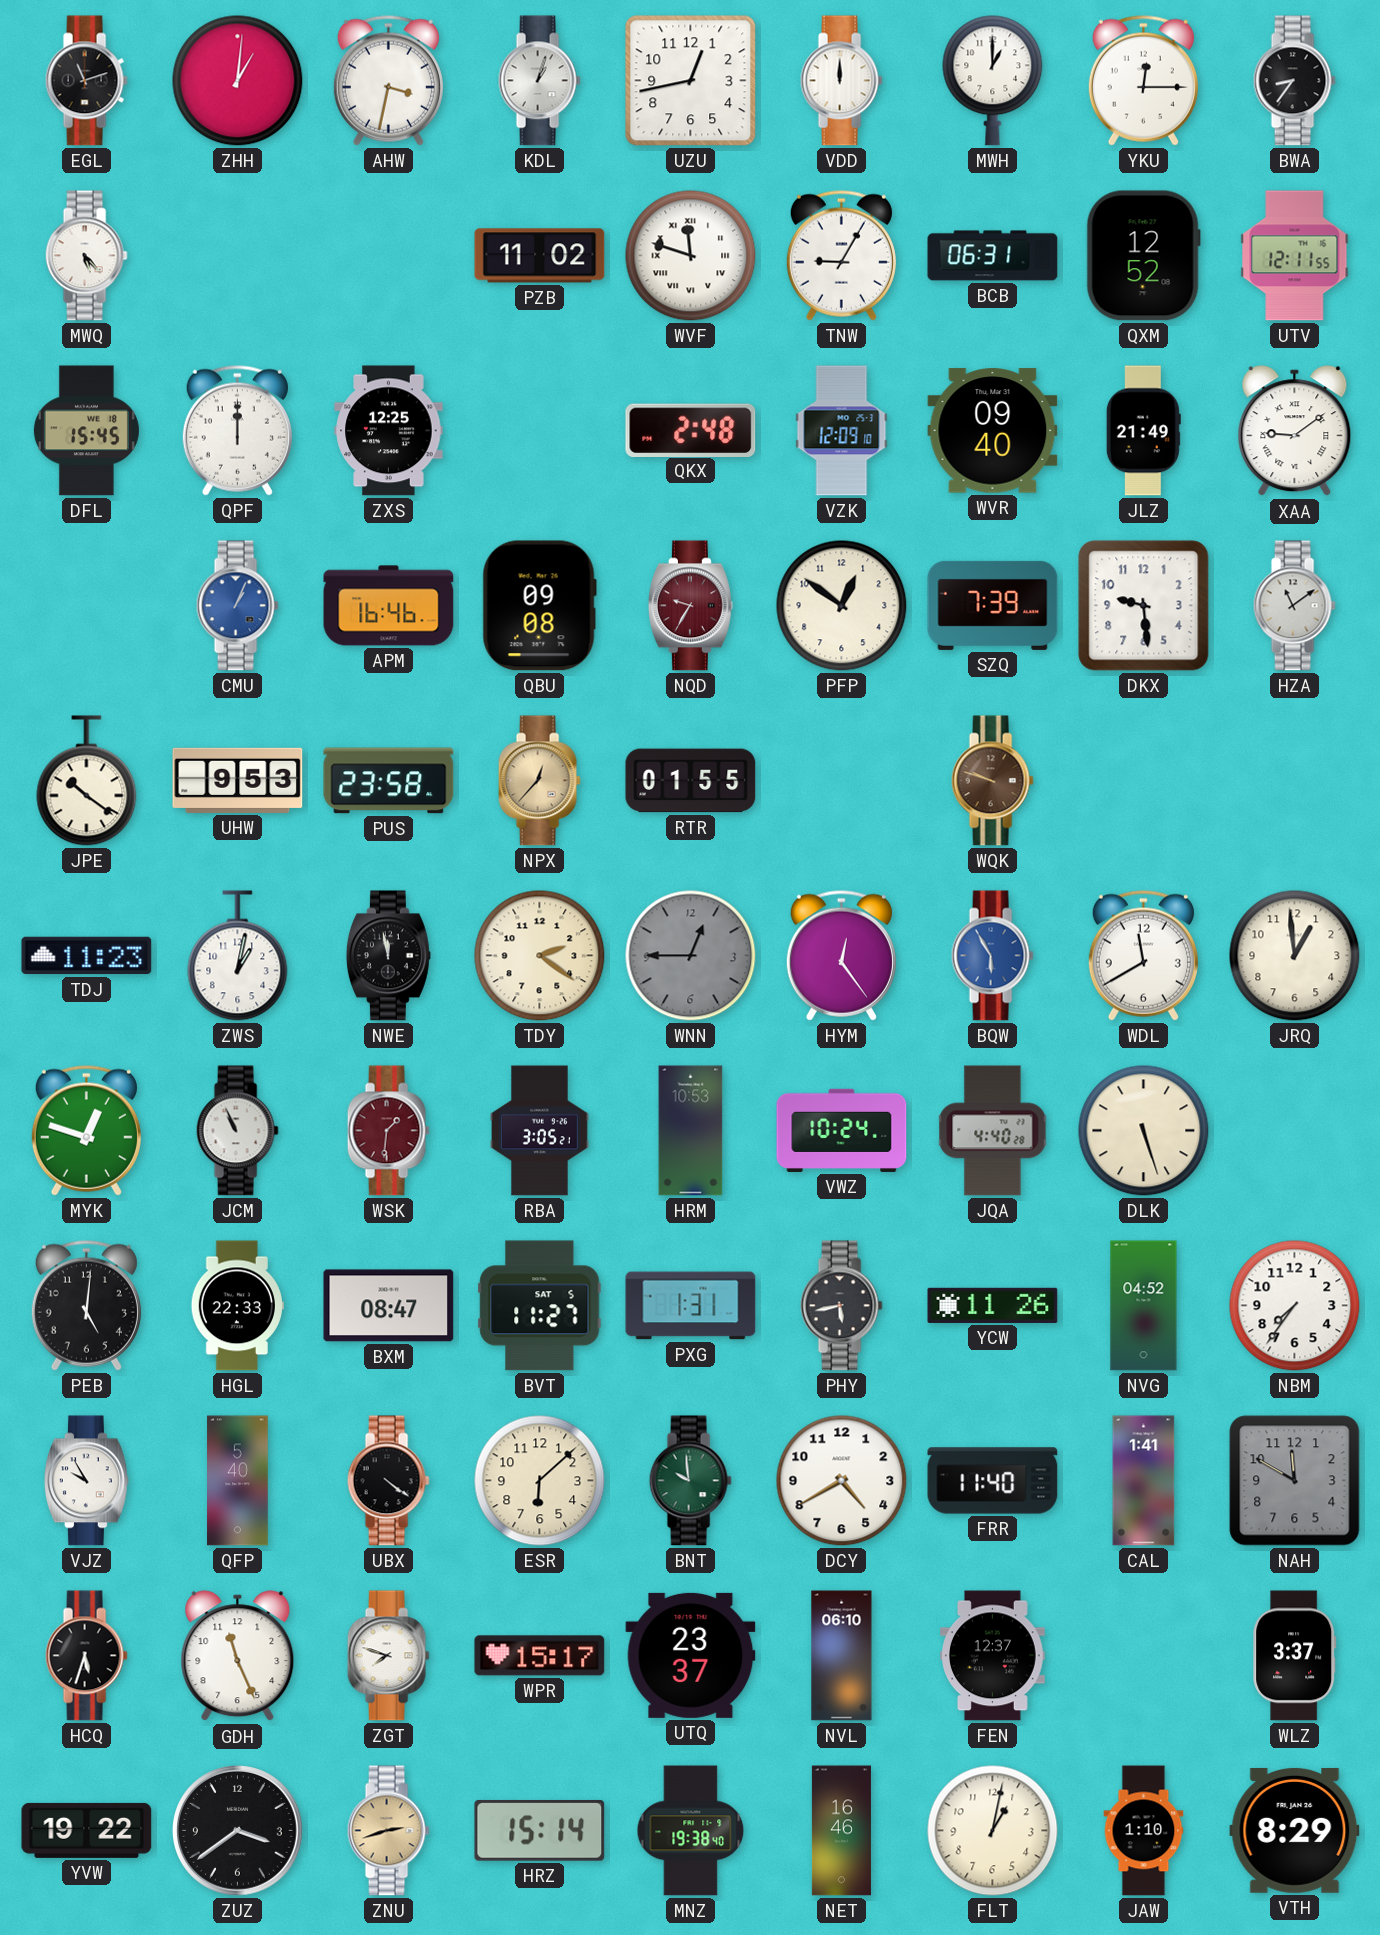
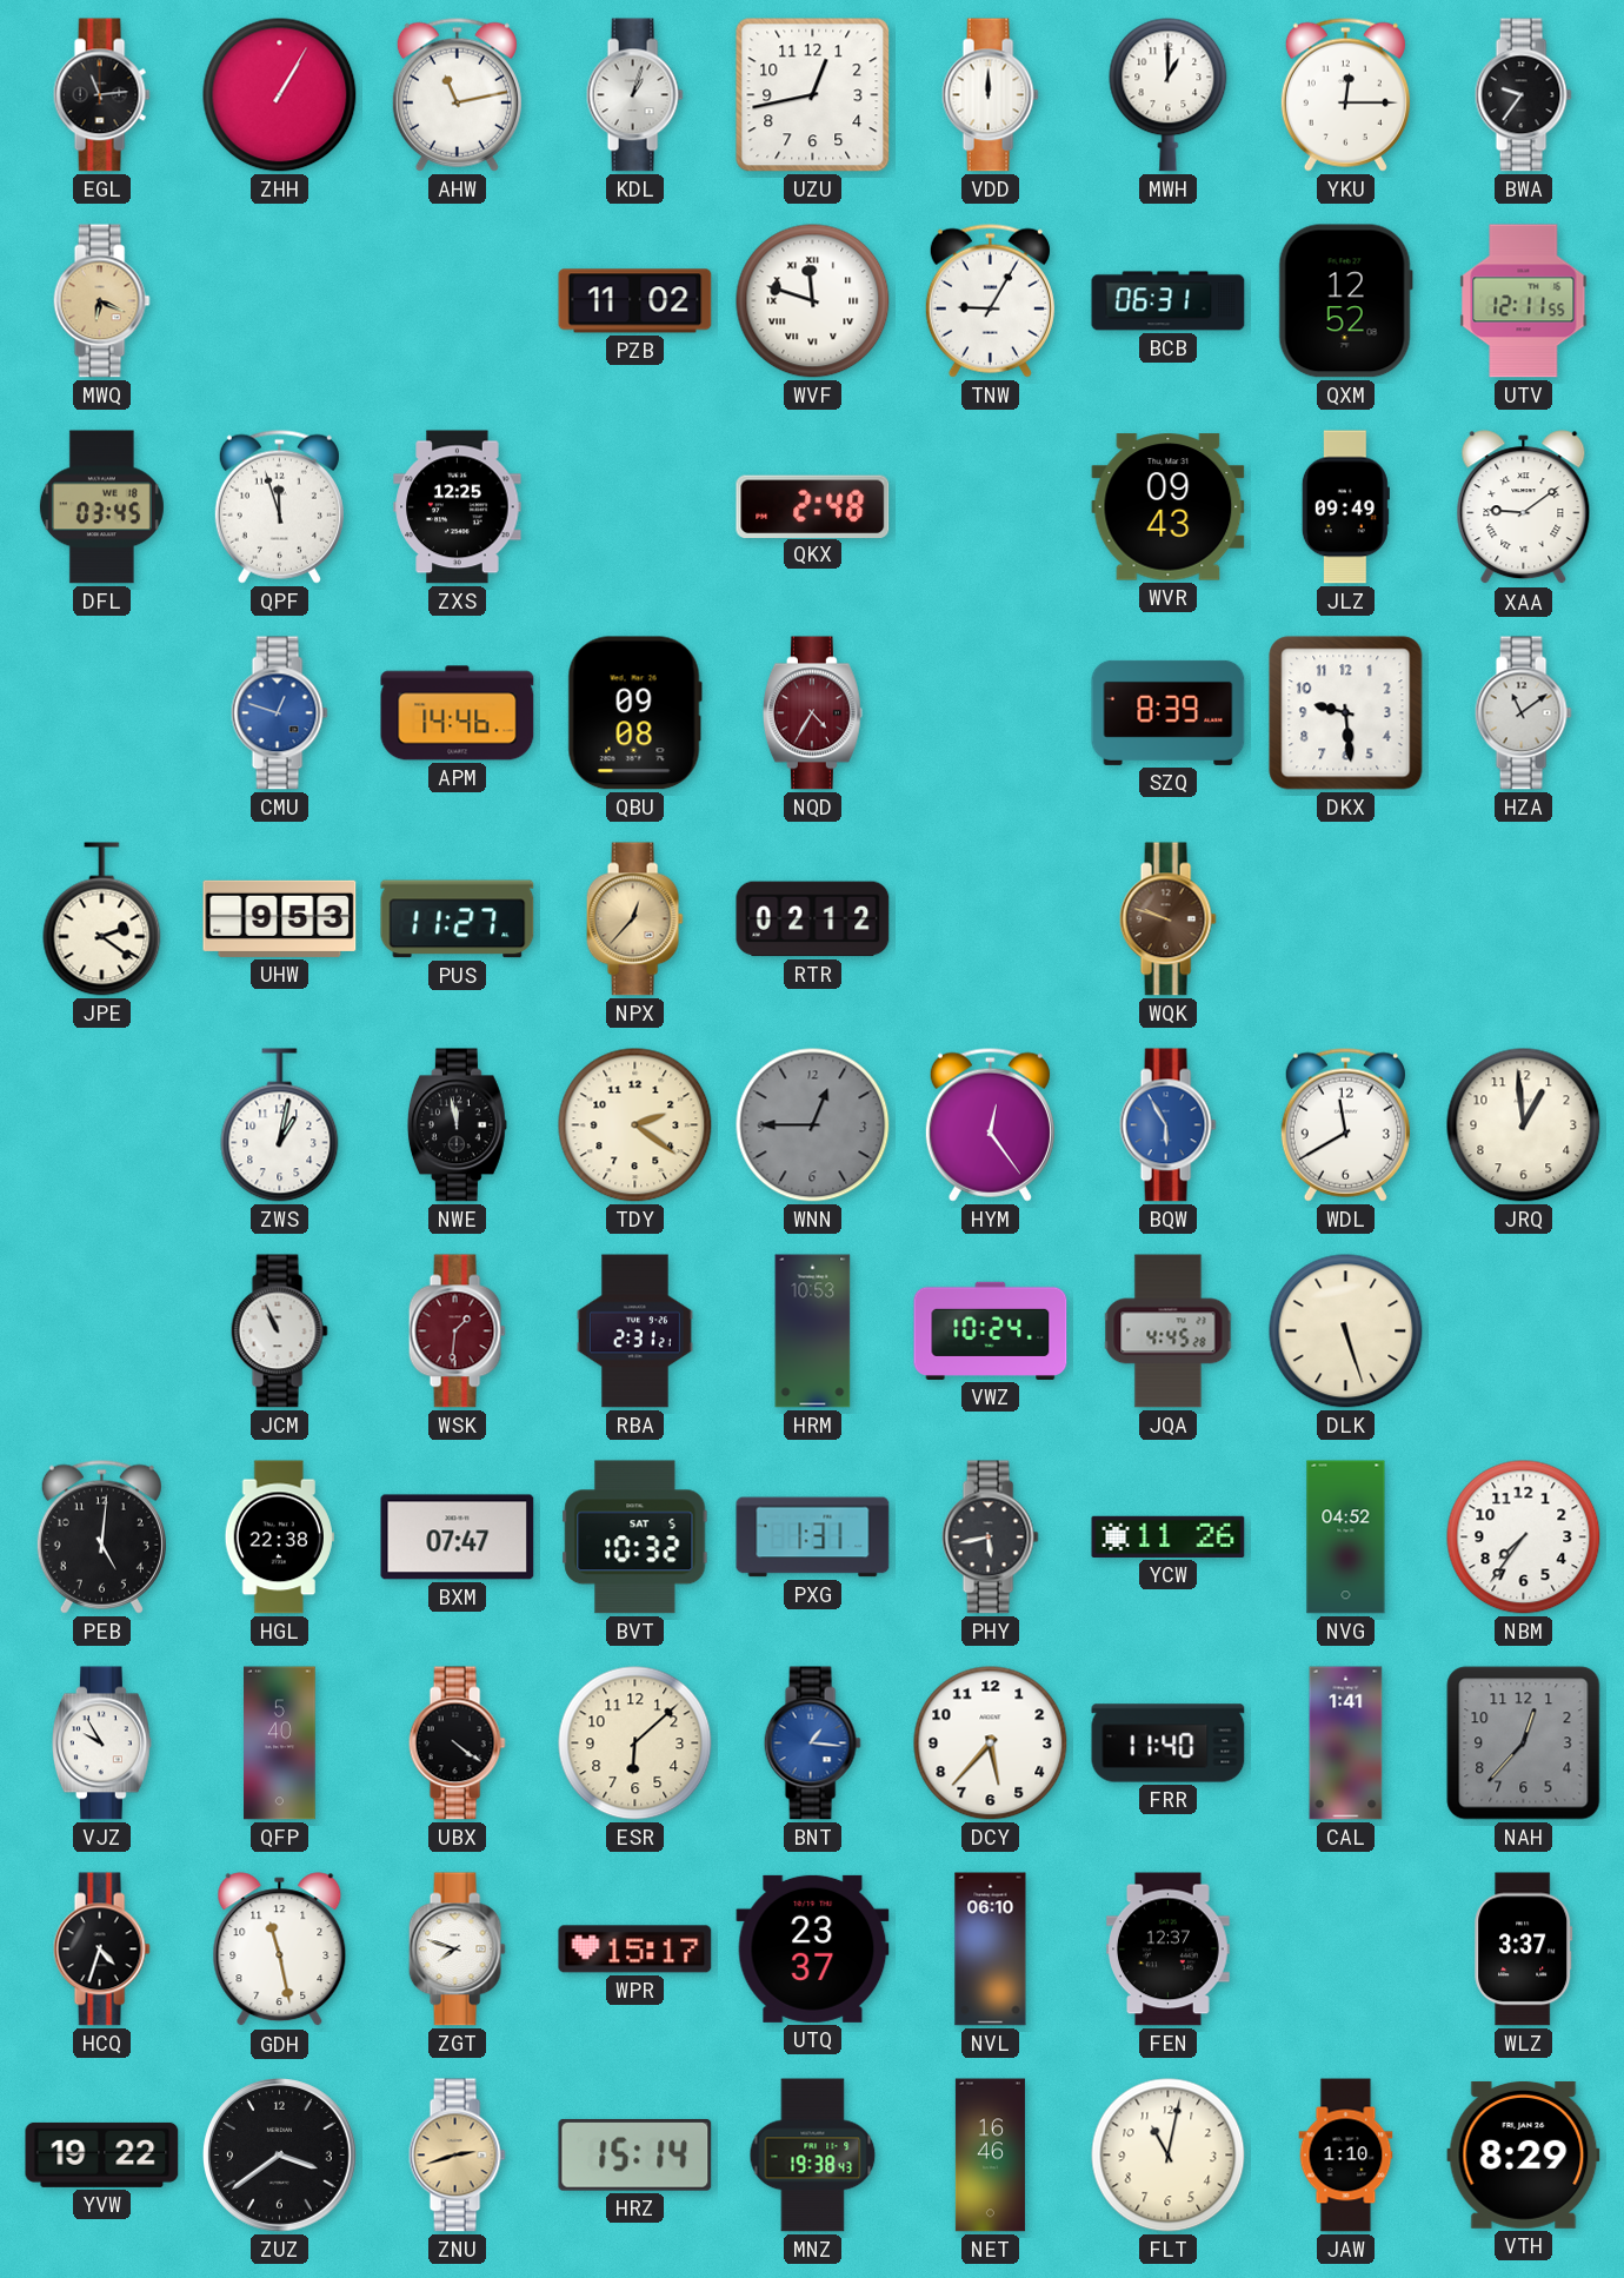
EGL: 11:12 -> 11:14
ZHH: 1:01 -> 1:05
AHW: 3:32 -> 11:13
BWA: 8:36 -> 9:36
MWQ: 5:23 -> 6:19
MWQ dial: white -> champagne
DFL: 15:45 -> 03:45
QPF: 12:00 -> 11:57
VZK: 12:09 -> none
WVR: 09:40 -> 09:43
JLZ: 21:49 -> 09:49
CMU: 1:04 -> 12:48
APM: 16:46 -> 14:46
NQD: 9:35 -> 4:35
PFP: 12:51 -> none
SZQ: 7:39 -> 8:39
JPE: 10:21 -> 2:21
PUS: 23:58 -> 11:27
RTR: 01:55 -> 02:12
TDJ: 11:23 -> none
MYK: 12:48 -> none
RBA: 3:05 -> 2:31
JQA: 4:40 -> 4:45
HGL: 22:33 -> 22:38
BXM: 08:47 -> 07:47
BVT: 11:27 -> 10:32
BNT: 9:59 -> 1:16
BNT dial: green -> blue
DCY: 4:40 -> 5:37
NAH: 11:50 -> 12:37
HCQ: 5:33 -> 4:33
GDH: 11:26 -> 11:28
MNZ: 19:38:40 -> 19:38:43
FLT: 1:02 -> 11:02
